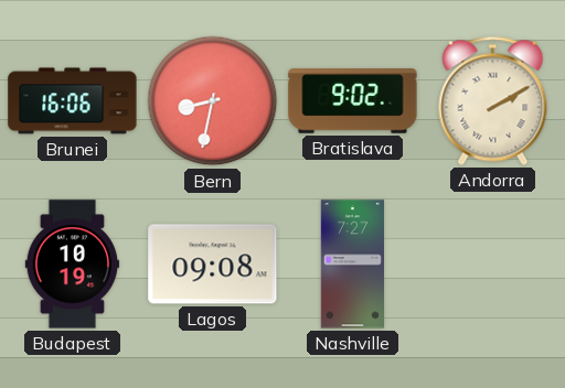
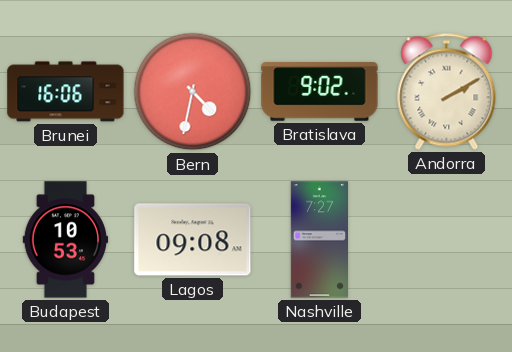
Bern: 8:32 -> 4:32
Budapest: 10:19 -> 10:53
